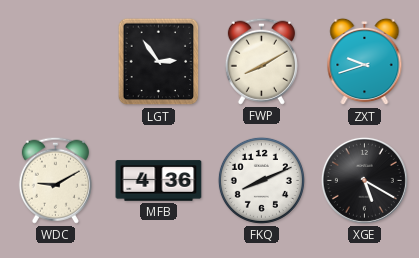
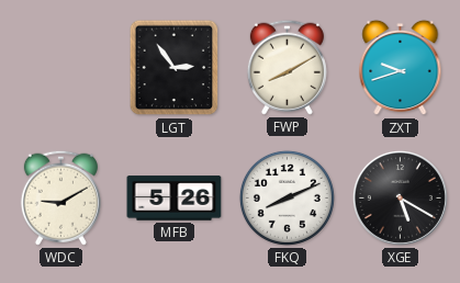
MFB: 4:36 -> 5:26
